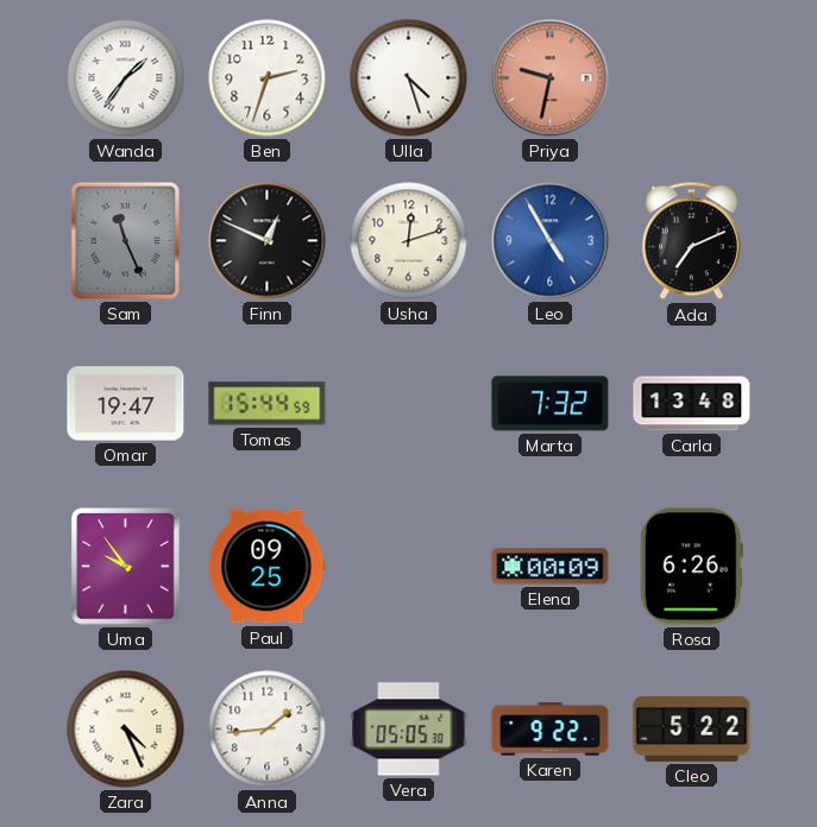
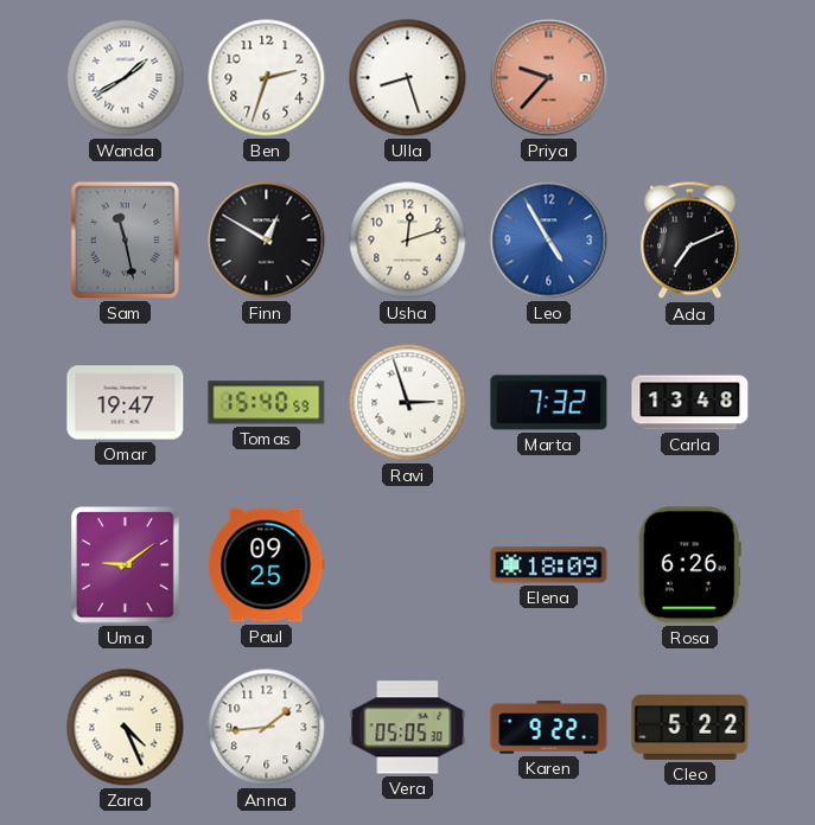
Wanda: 1:36 -> 1:40
Ulla: 4:27 -> 8:27
Priya: 9:32 -> 9:37
Sam: 11:26 -> 11:28
Finn: 12:49 -> 12:50
Tomas: 15:44 -> 15:40
Ravi: none -> 2:57
Uma: 9:54 -> 9:09
Elena: 00:09 -> 18:09
